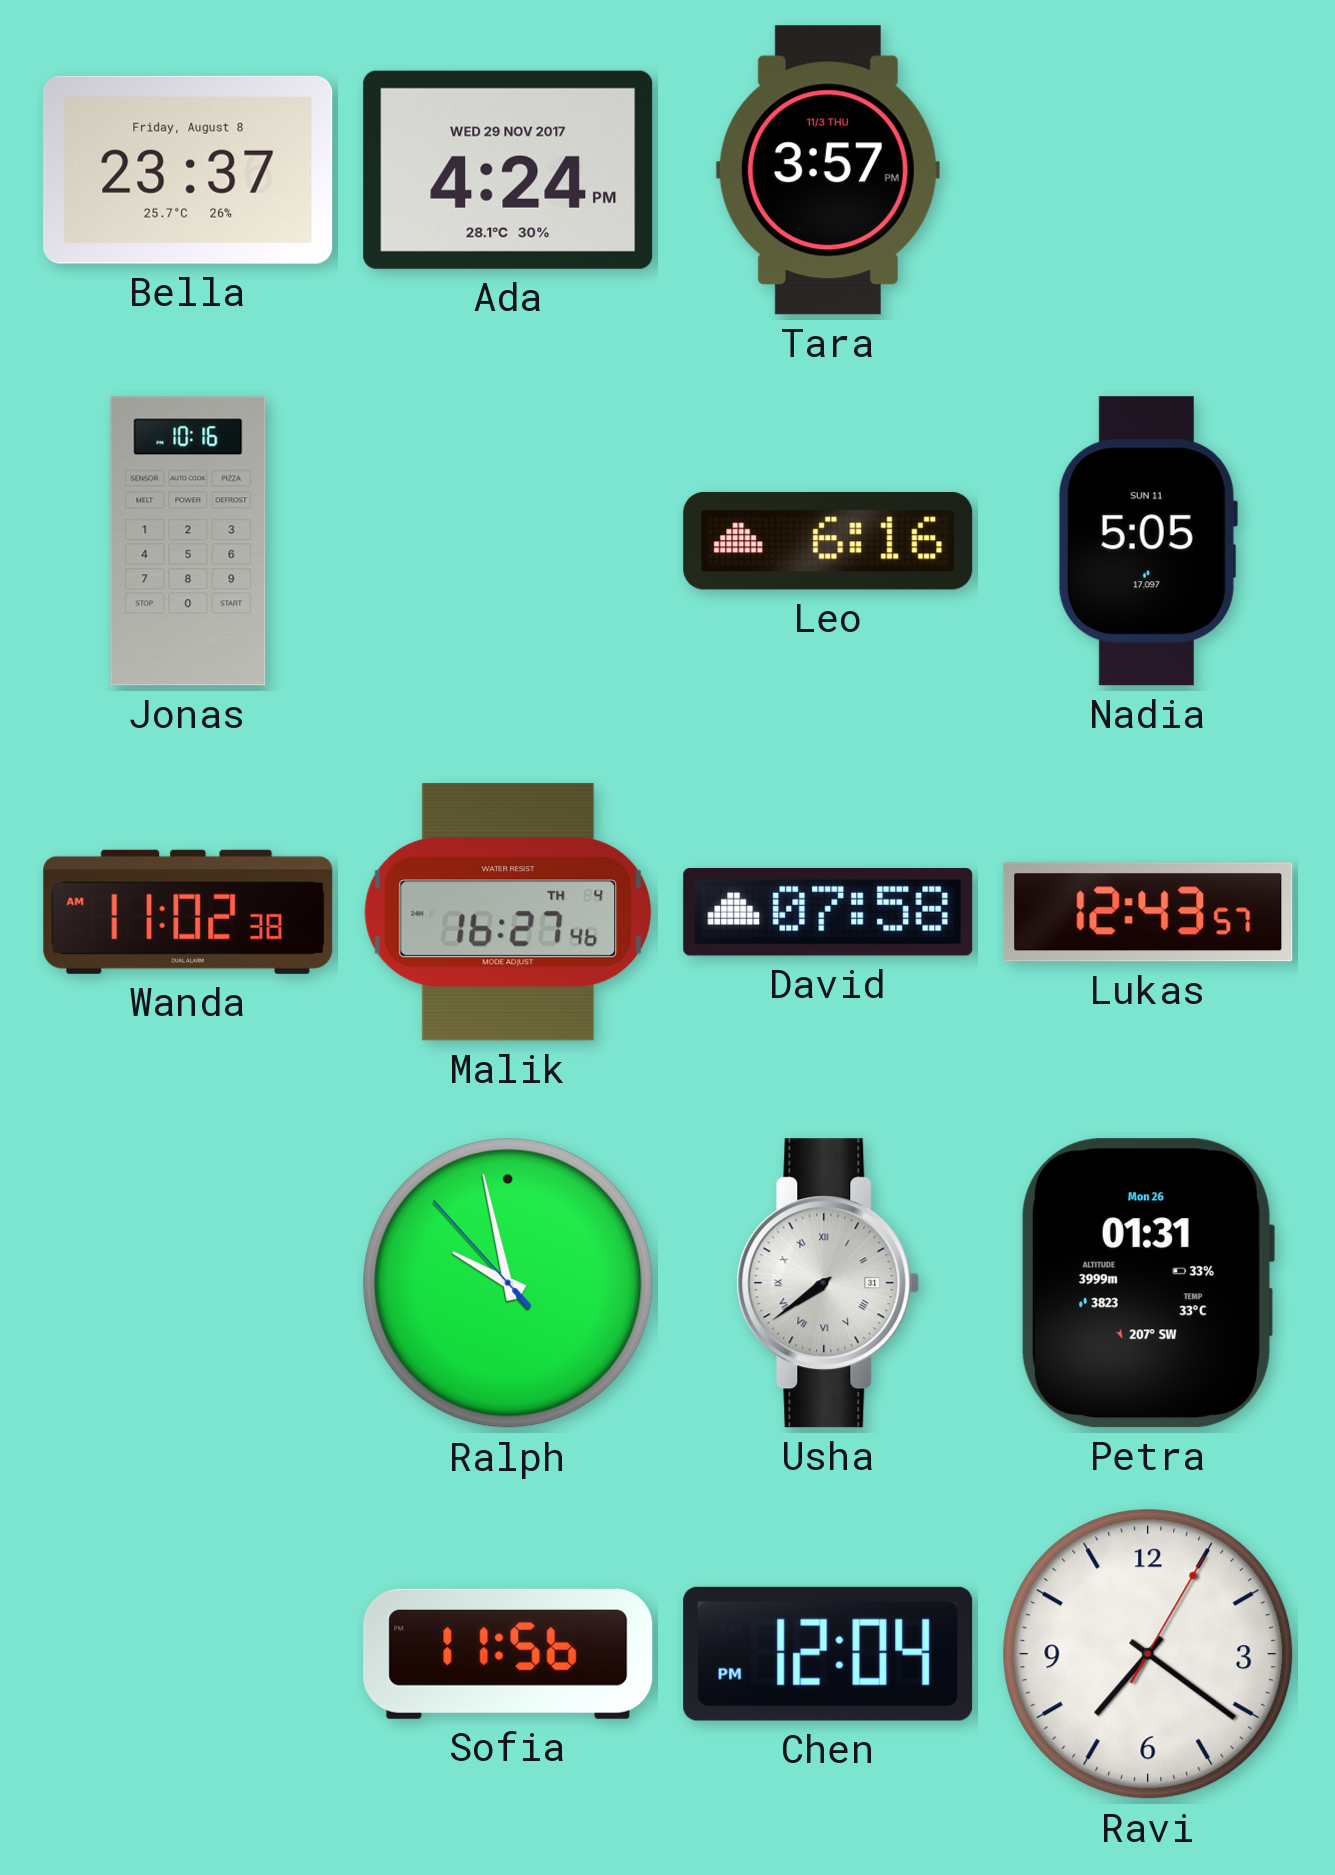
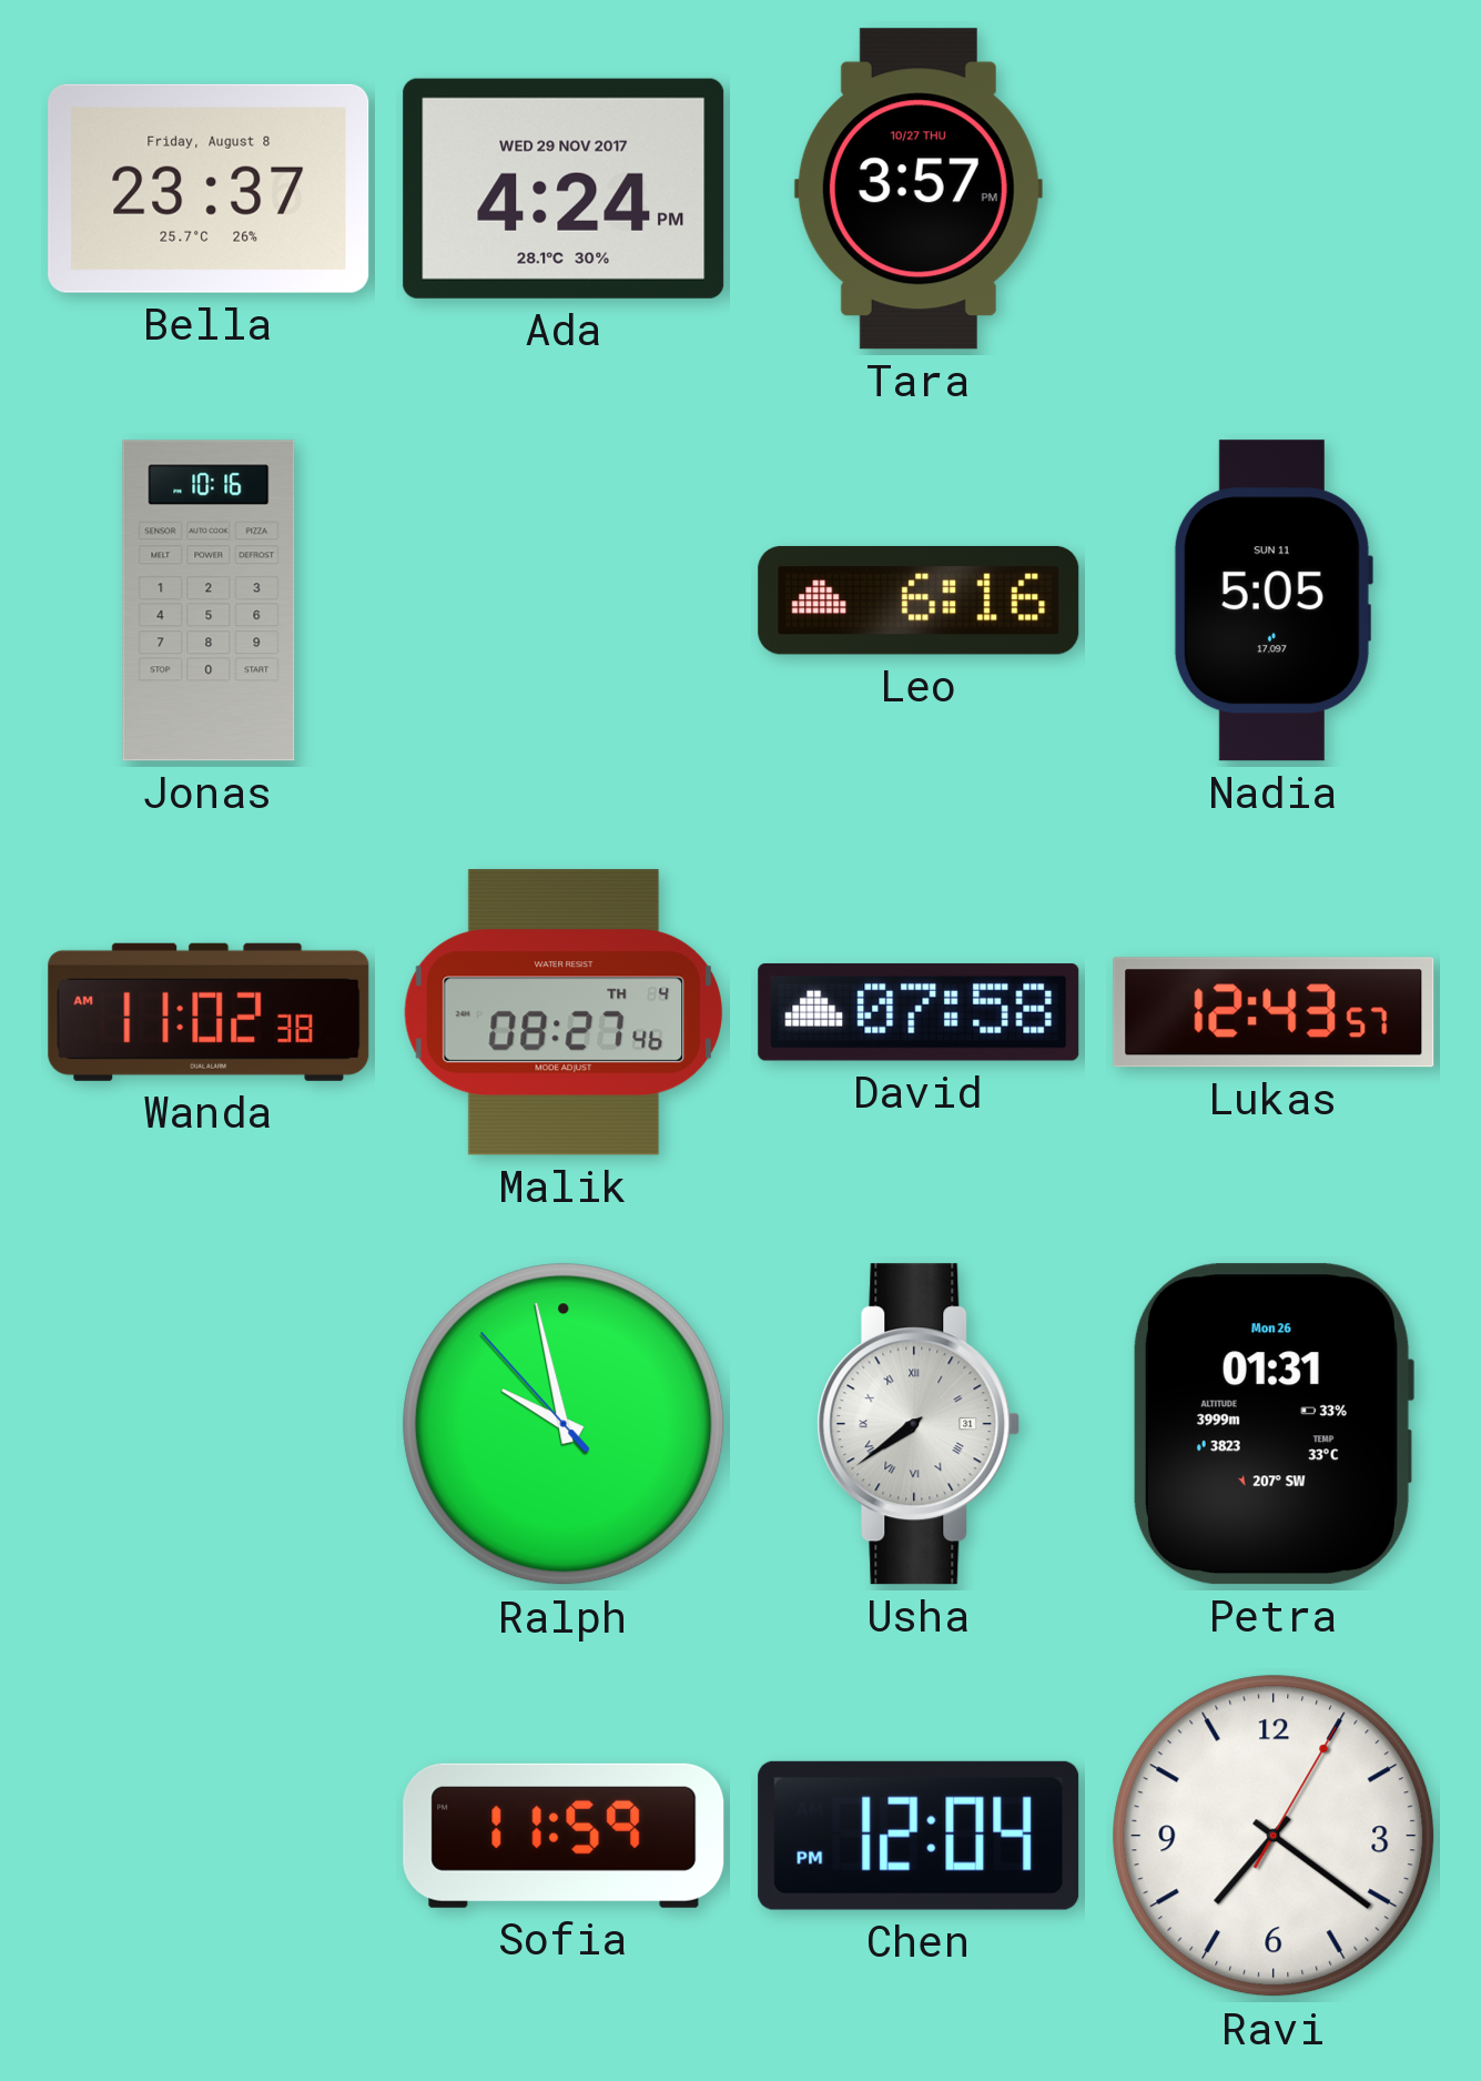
Tara date: 11/3 THU -> 10/27 THU
Malik: 16:27 -> 08:27
Sofia: 11:56 -> 11:59
